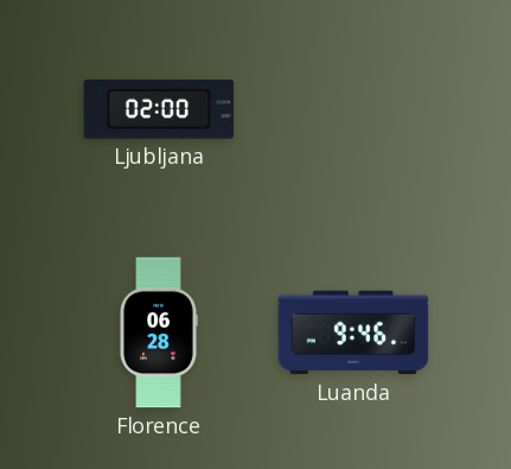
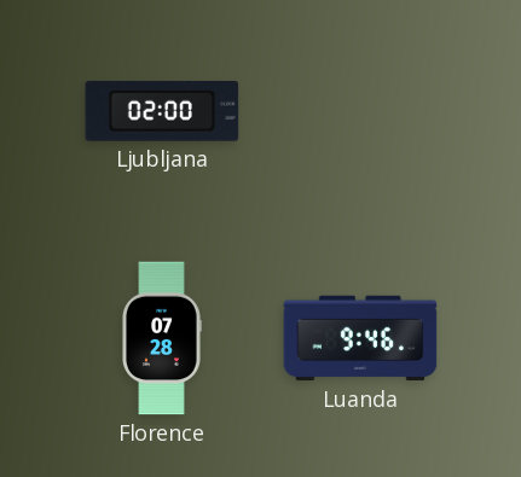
Florence: 06:28 -> 07:28
